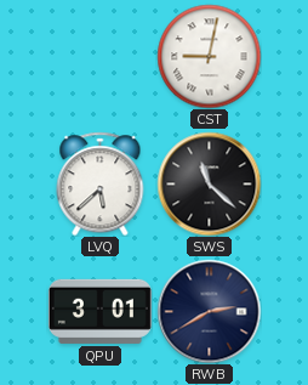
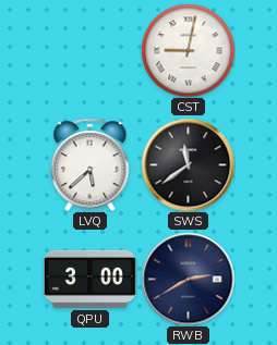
SWS: 11:22 -> 11:39
QPU: 3:01 -> 3:00
